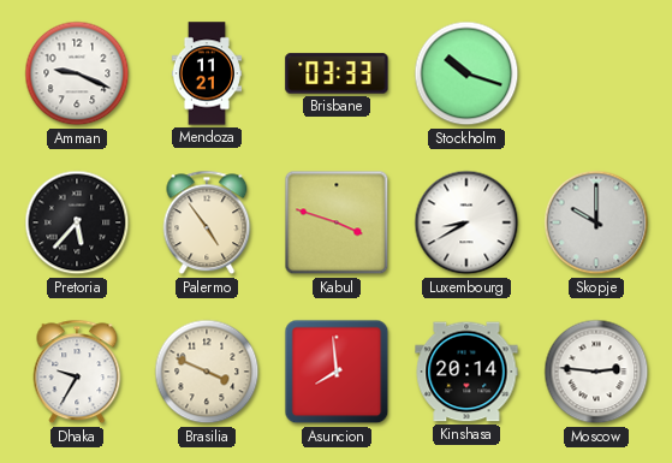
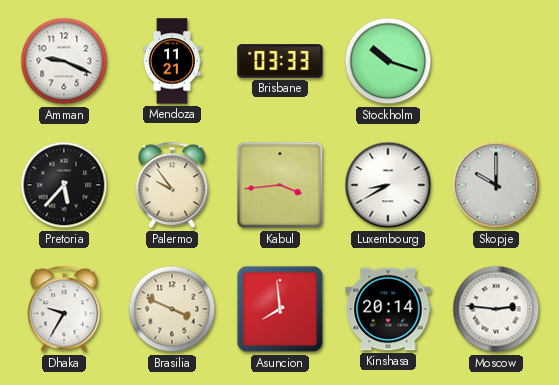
Palermo: 4:54 -> 9:54
Kabul: 3:48 -> 3:44
